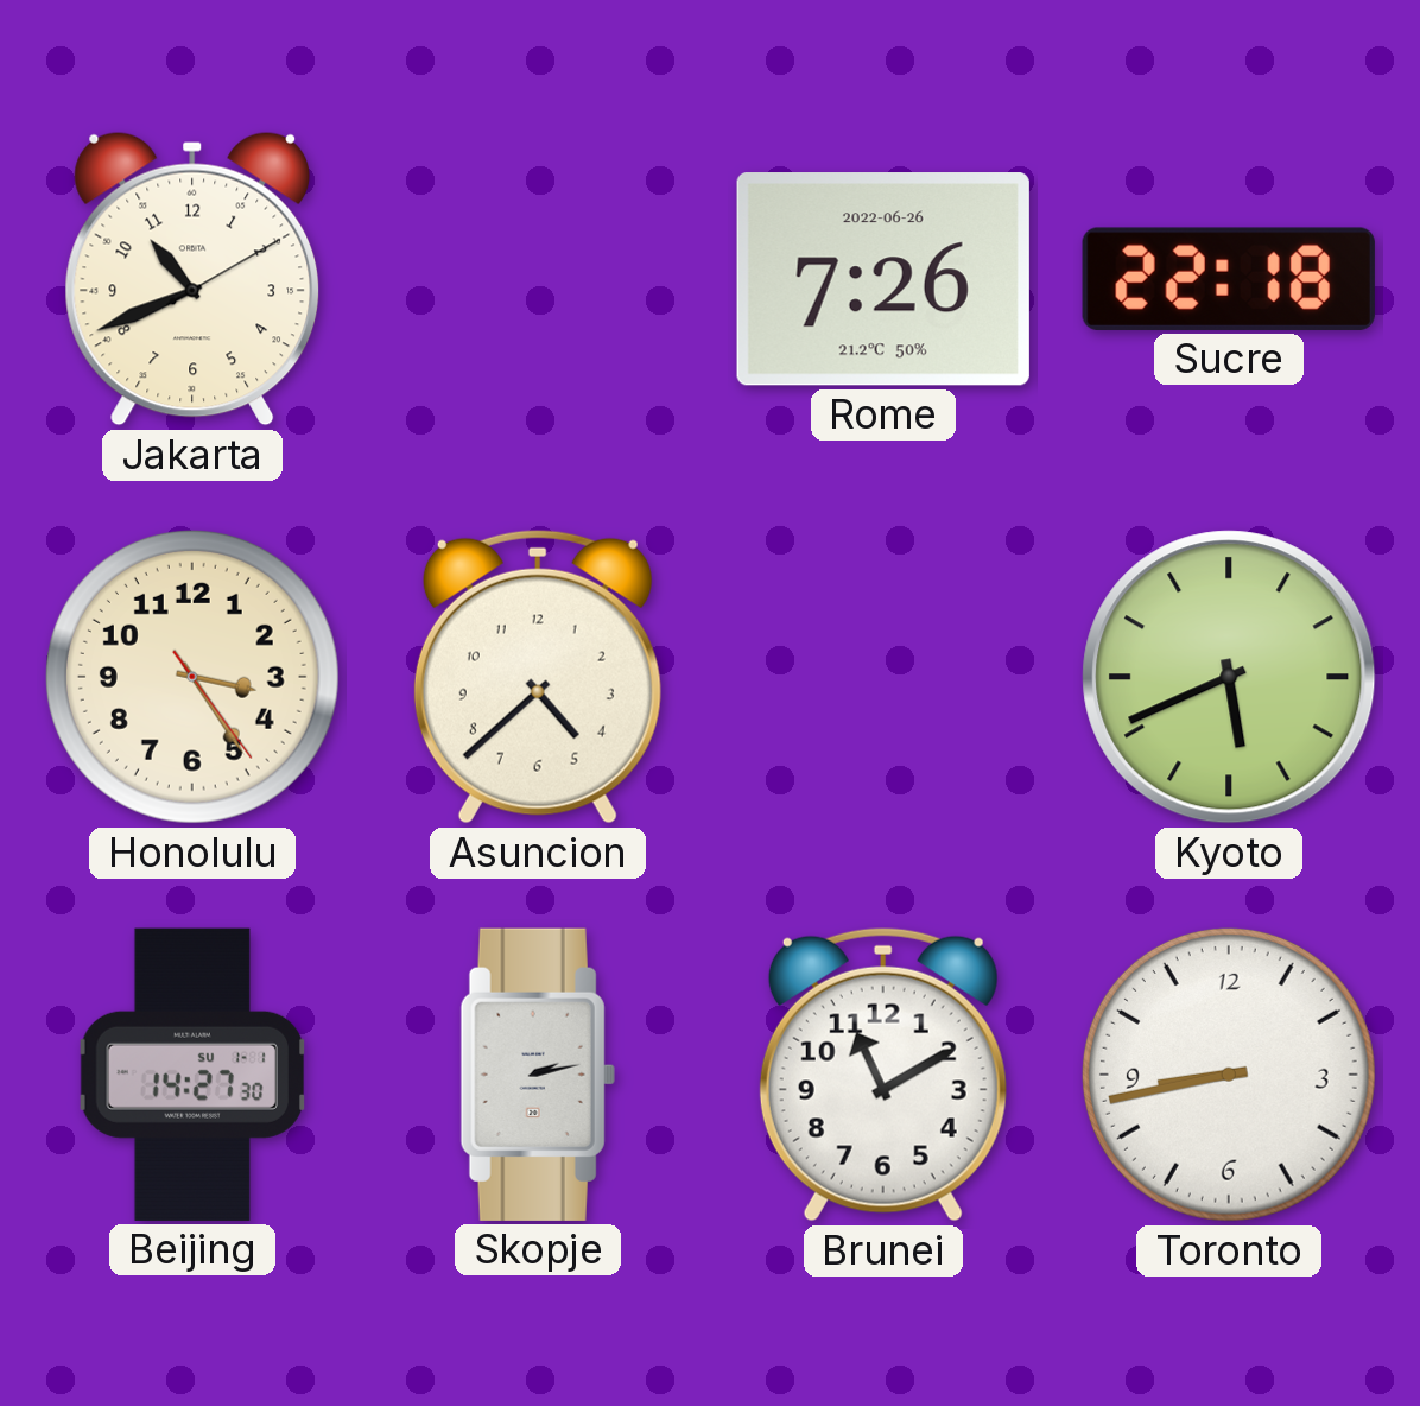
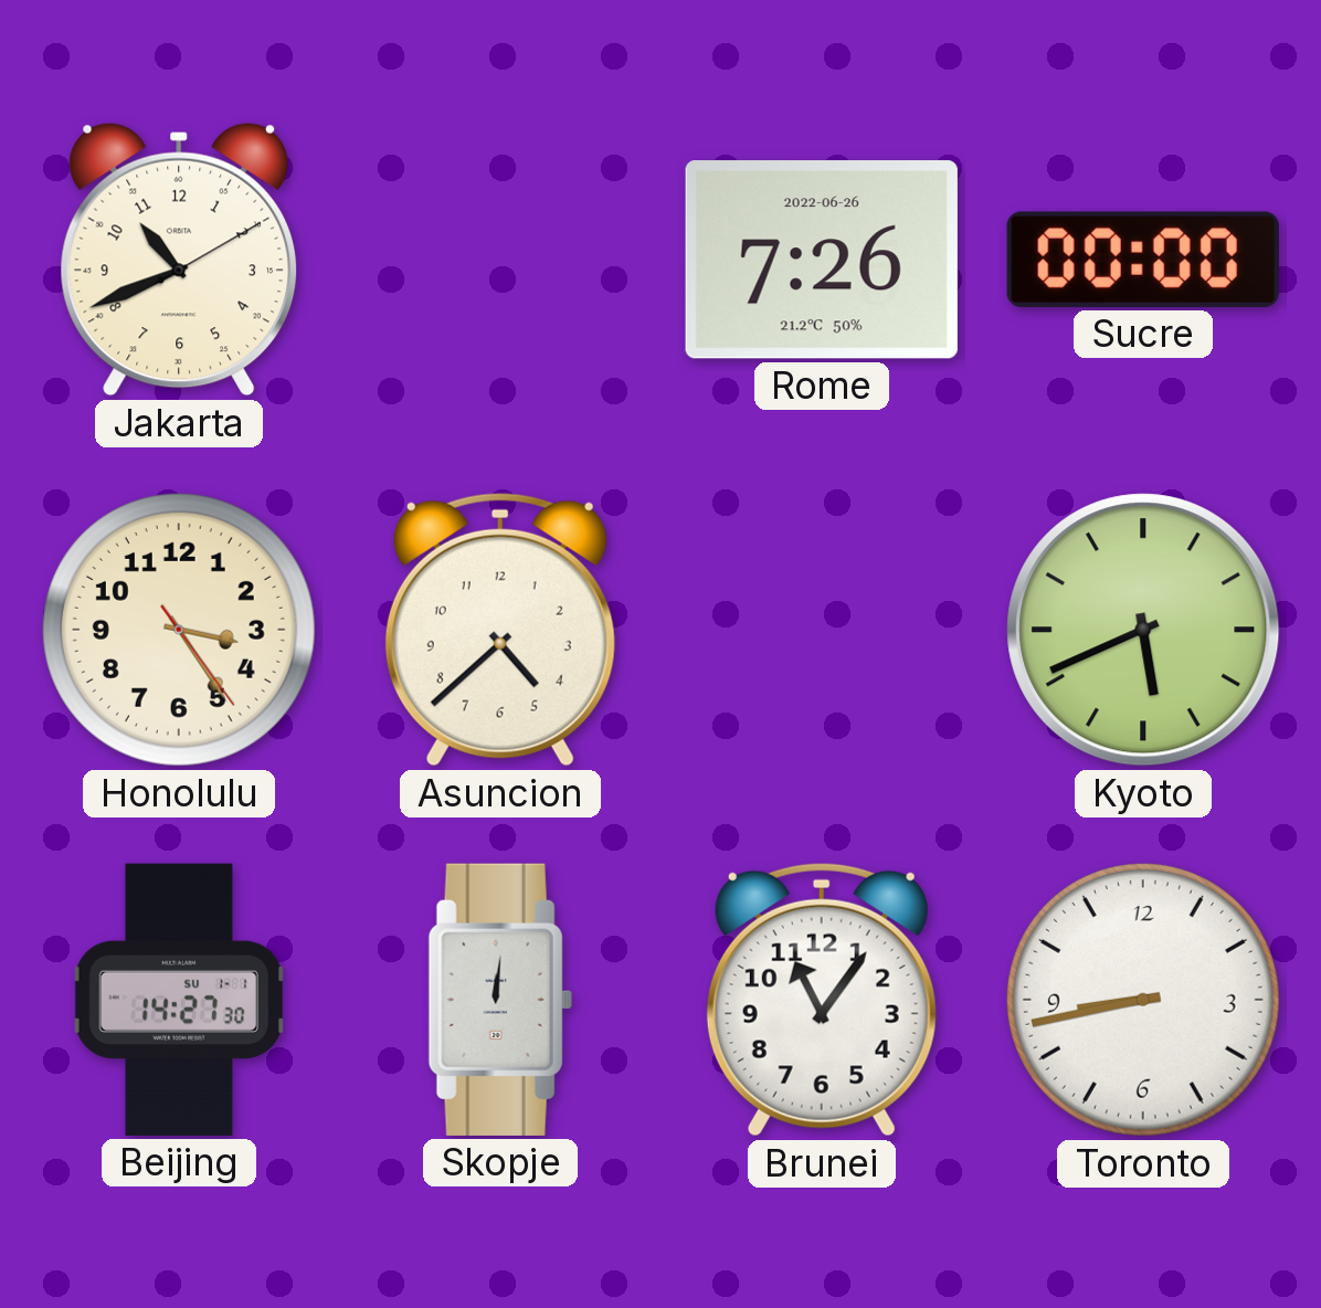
Sucre: 22:18 -> 00:00
Skopje: 2:13 -> 12:01
Brunei: 11:10 -> 11:06
